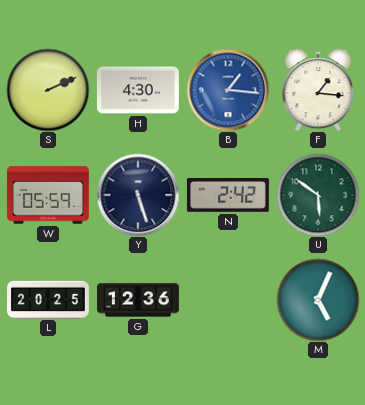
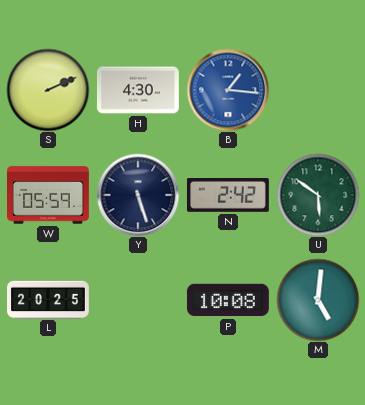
F: 1:16 -> none
G: 12:36 -> none
P: none -> 10:08
M: 5:04 -> 5:01
